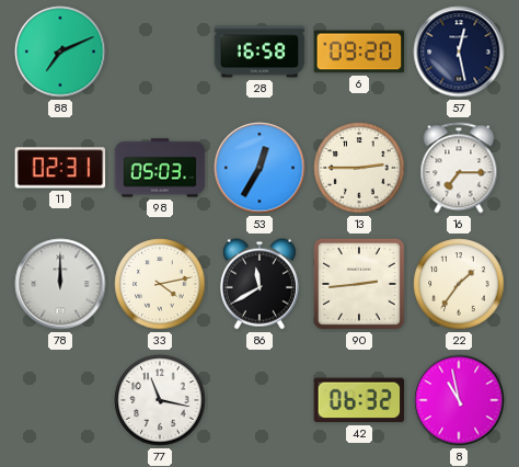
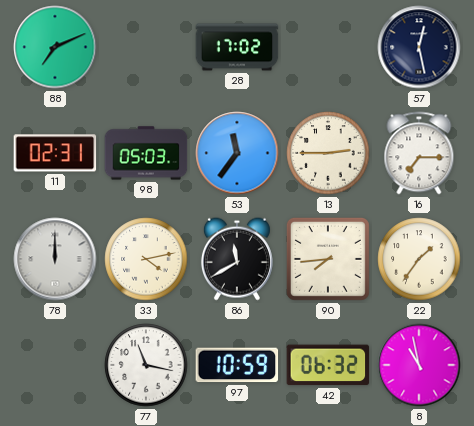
28: 16:58 -> 17:02
6: 09:20 -> none
53: 12:35 -> 11:36
90: 2:44 -> 7:44
97: none -> 10:59
